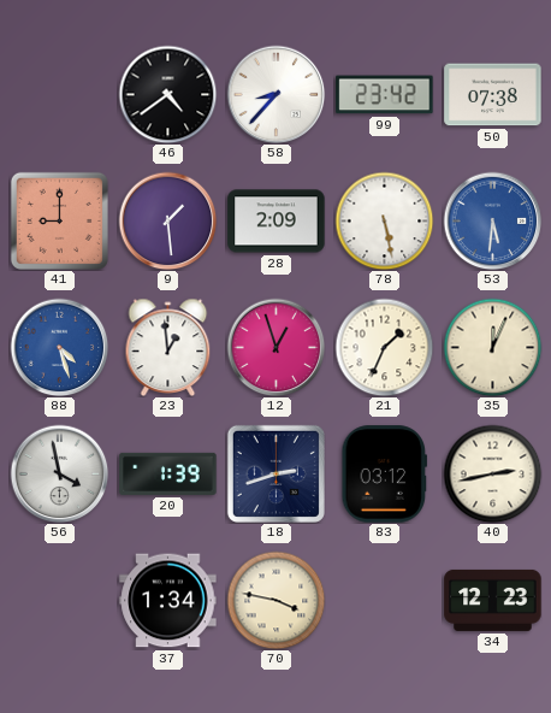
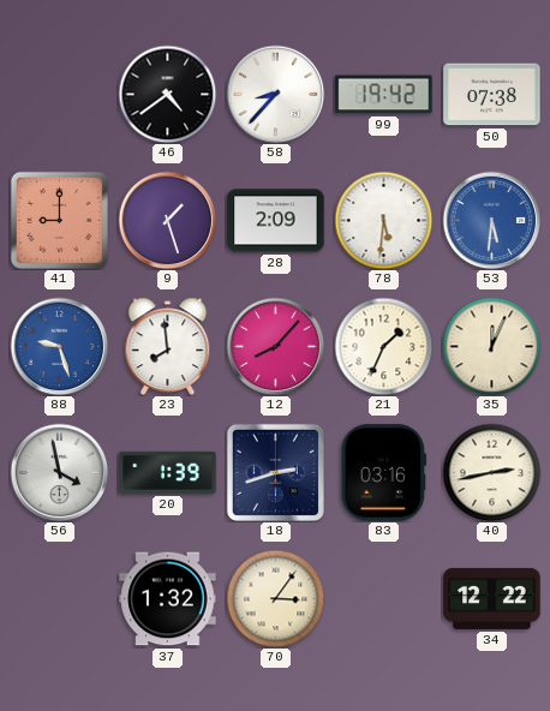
99: 23:42 -> 19:42
9: 1:29 -> 1:27
78: 5:28 -> 5:31
88: 4:27 -> 9:27
23: 12:59 -> 7:59
12: 12:57 -> 8:07
83: 03:12 -> 03:16
37: 1:34 -> 1:32
70: 3:47 -> 3:06
34: 12:23 -> 12:22
